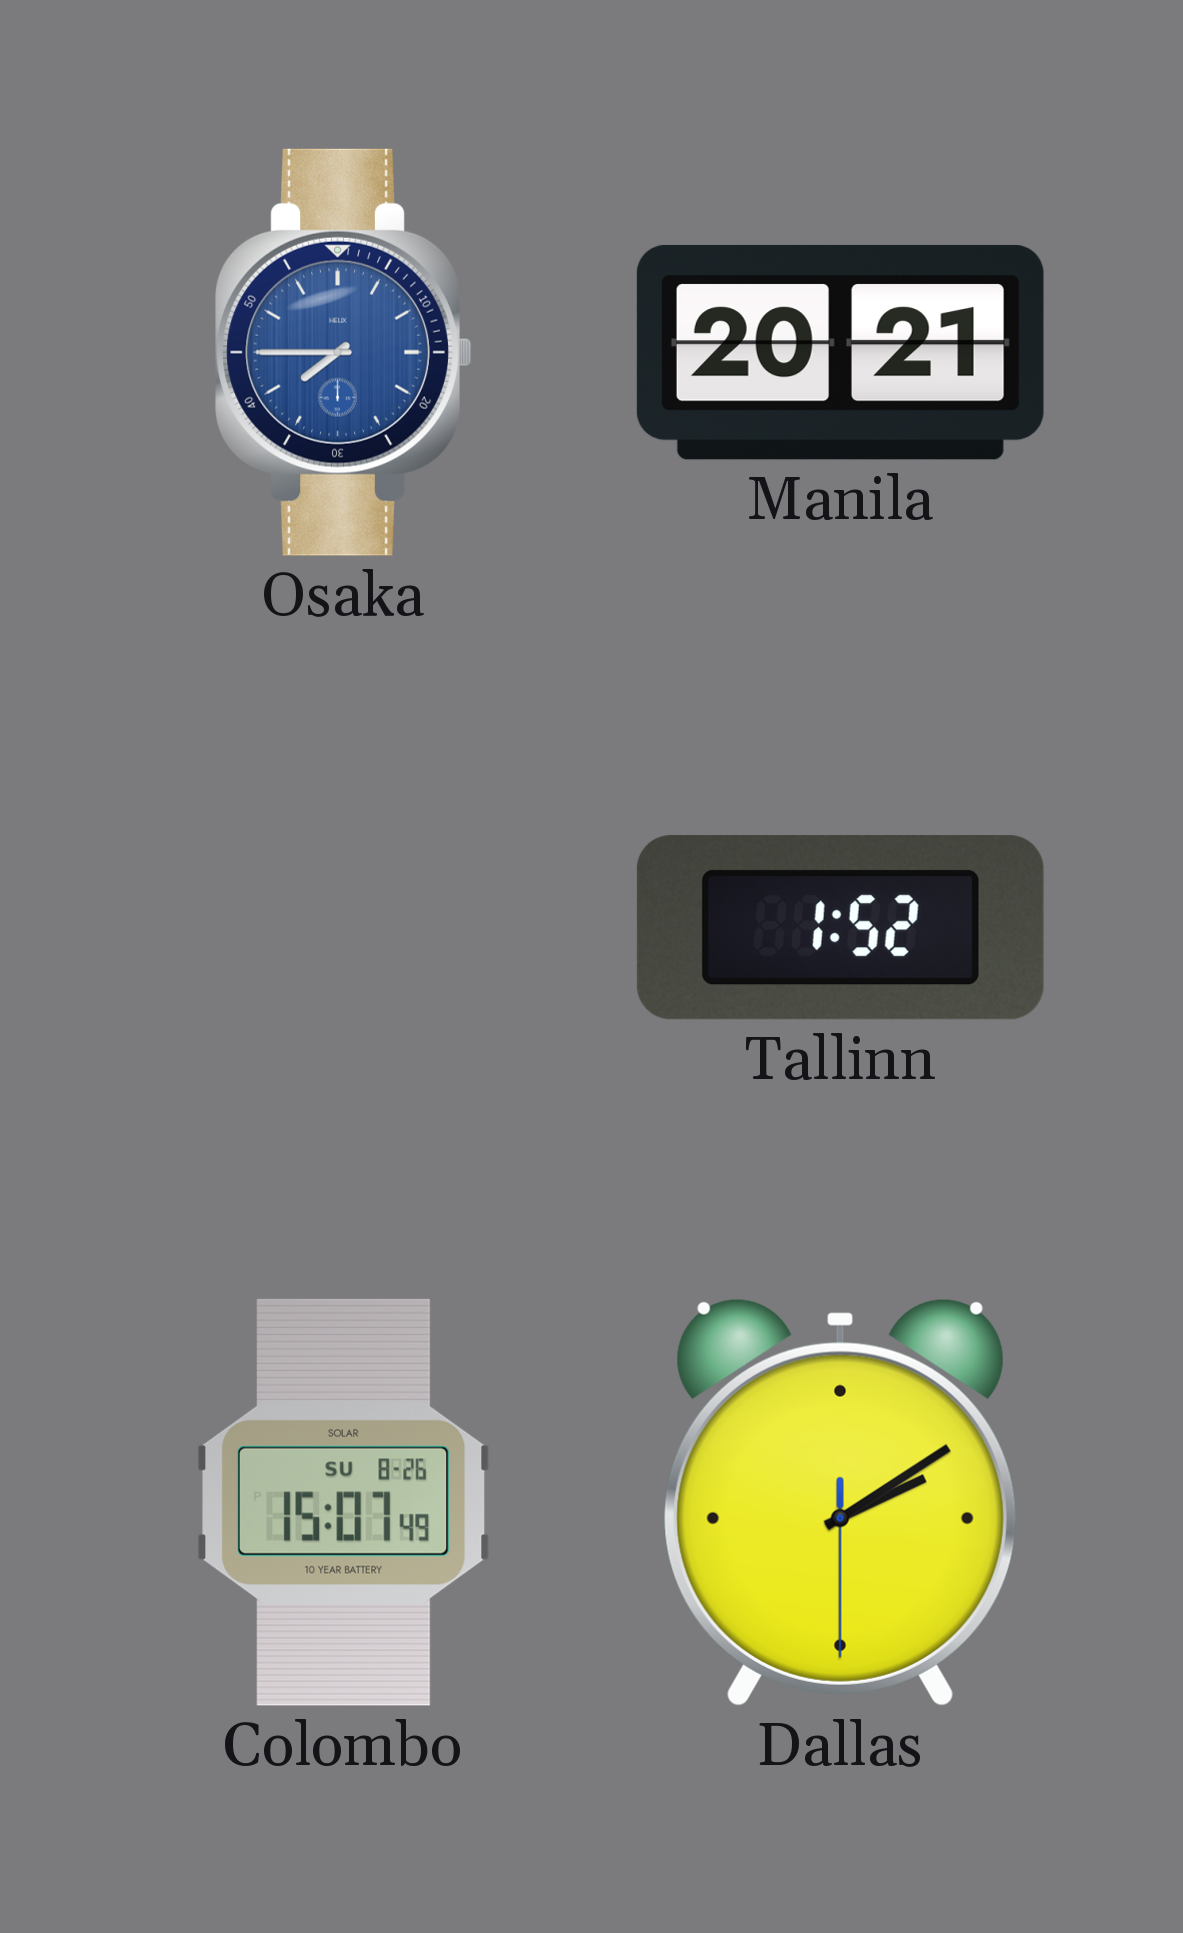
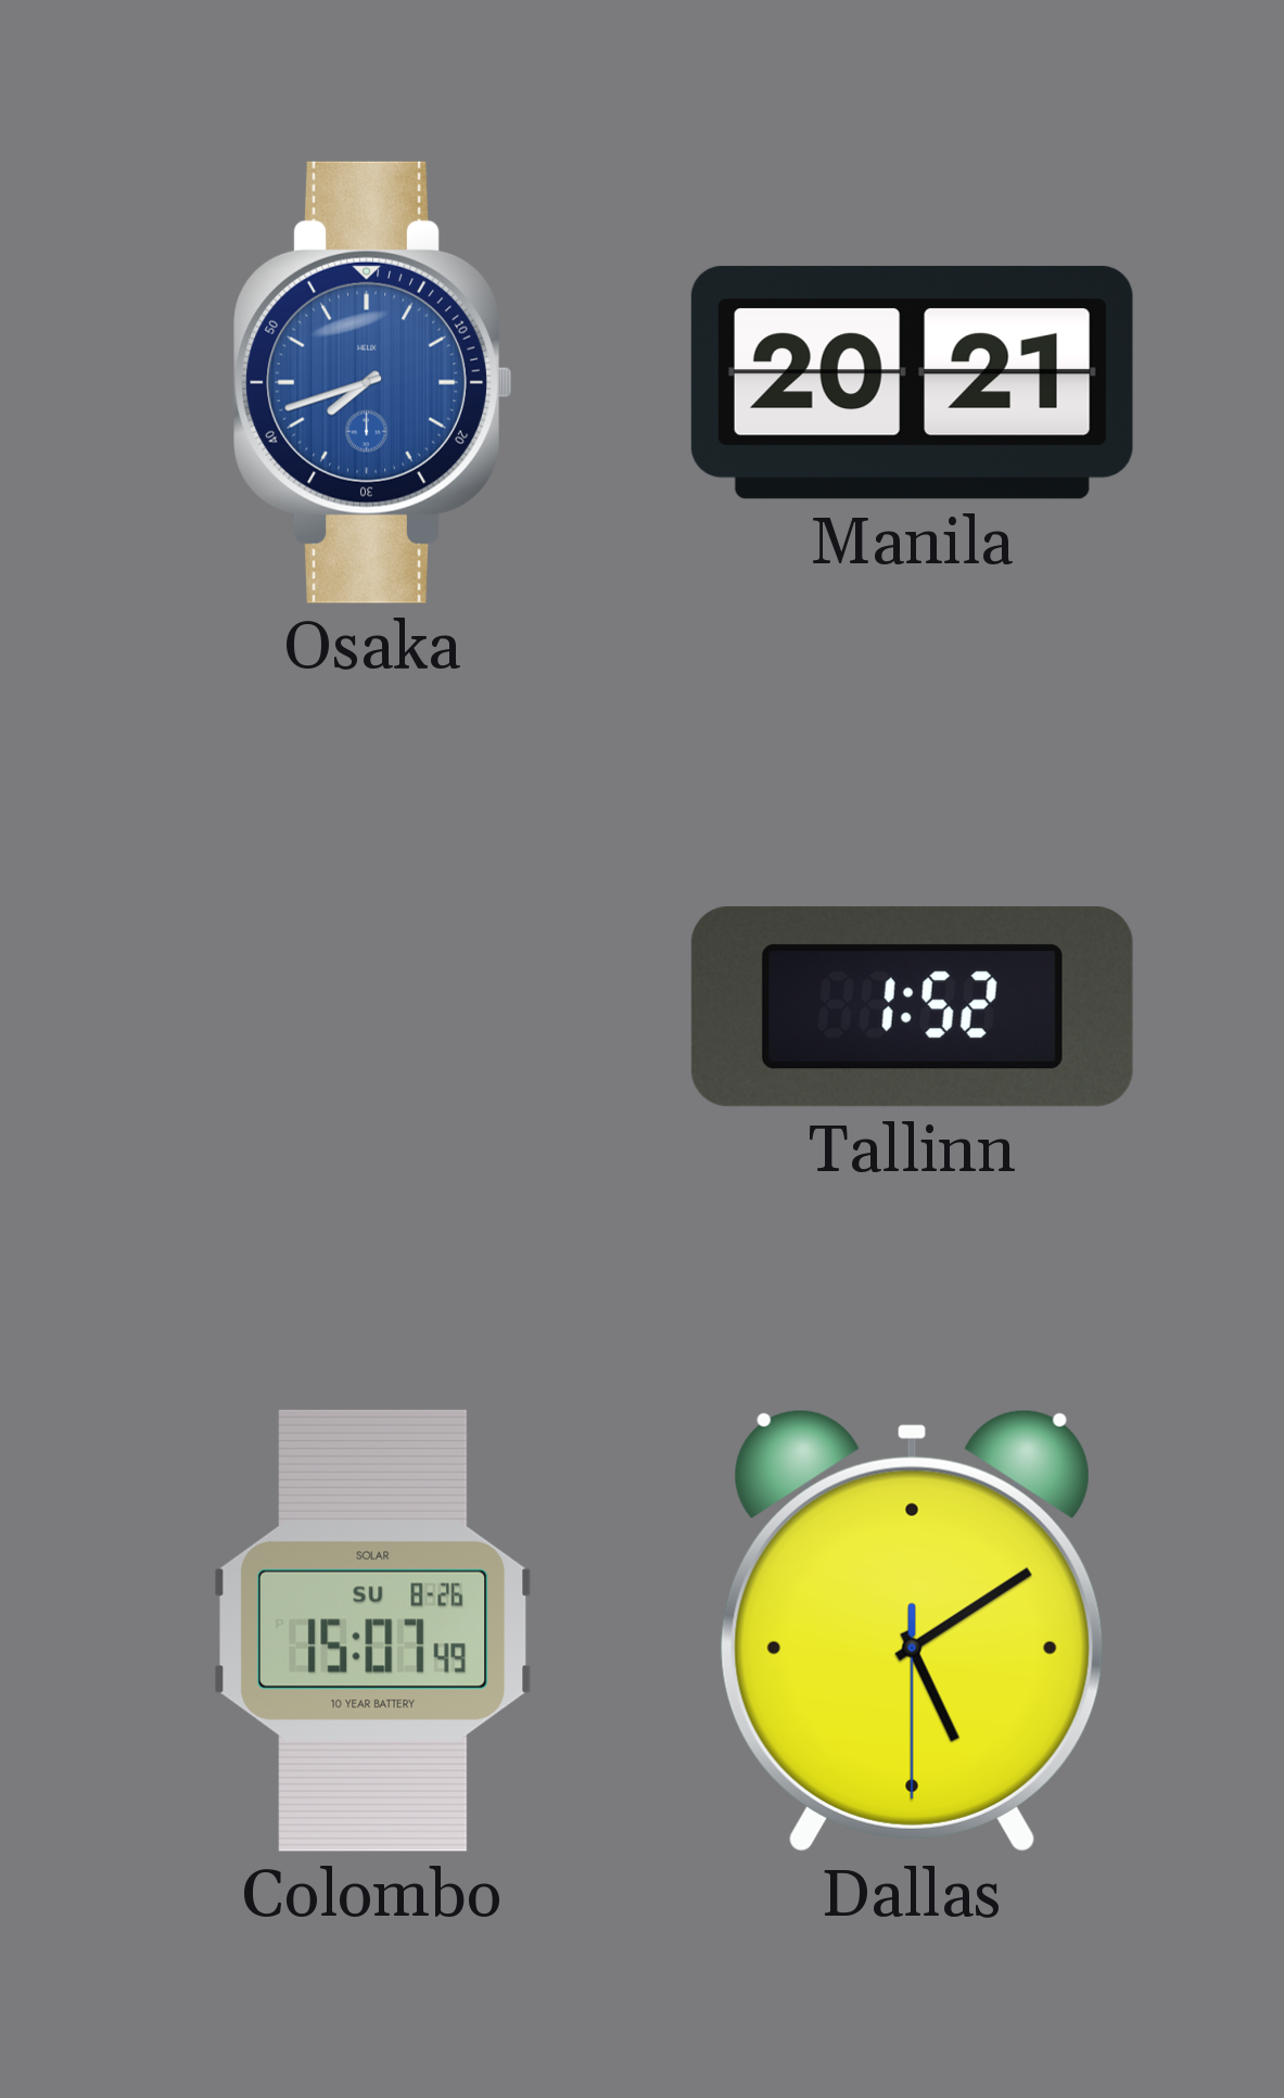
Osaka: 7:45 -> 7:42
Dallas: 2:09 -> 5:09
